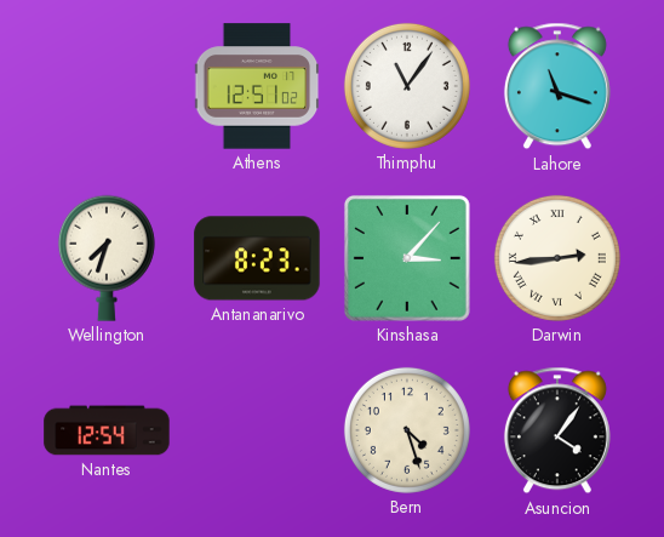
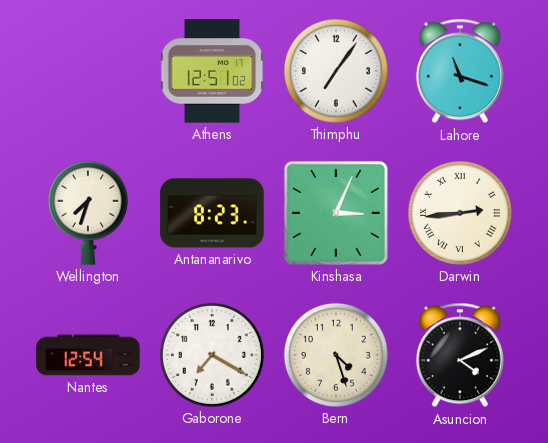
Thimphu: 11:06 -> 7:06
Kinshasa: 3:07 -> 3:04
Gaborone: none -> 7:20
Asuncion: 4:06 -> 4:11
